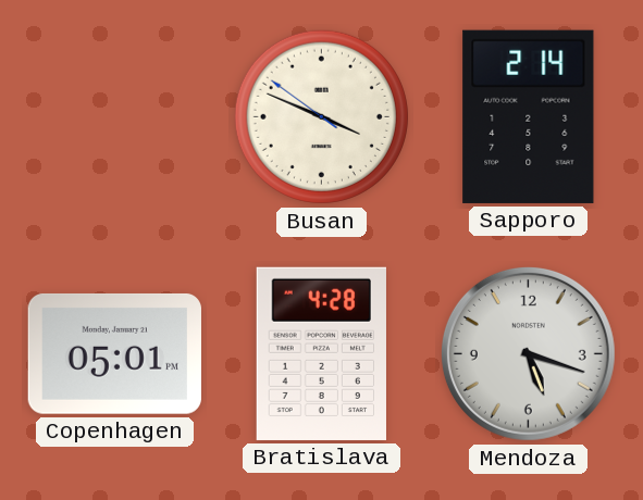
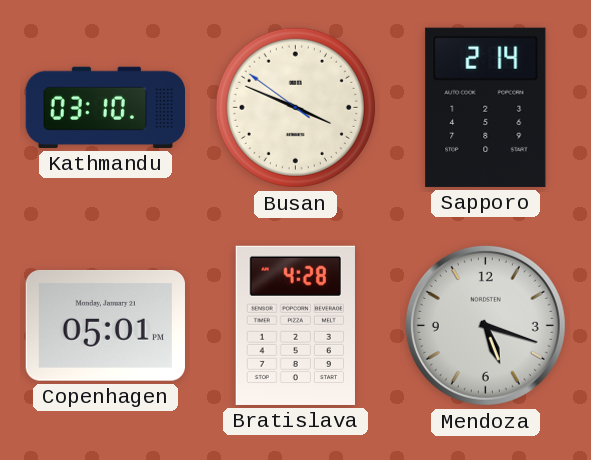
Kathmandu: none -> 03:10
